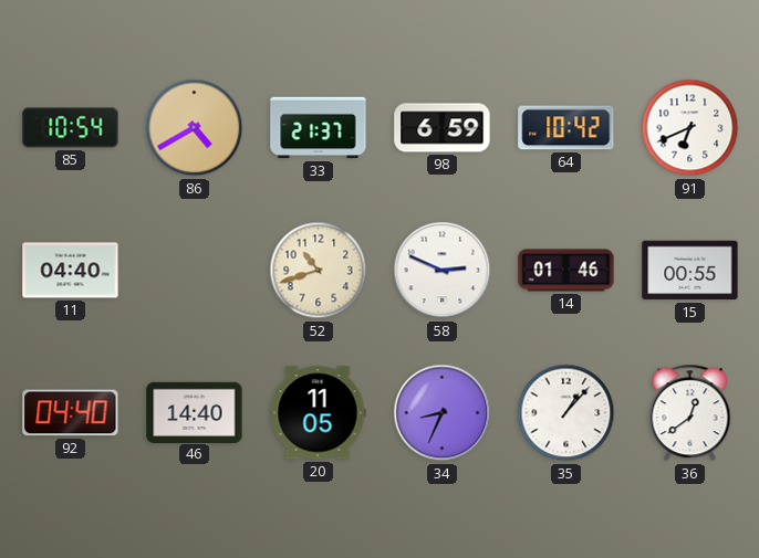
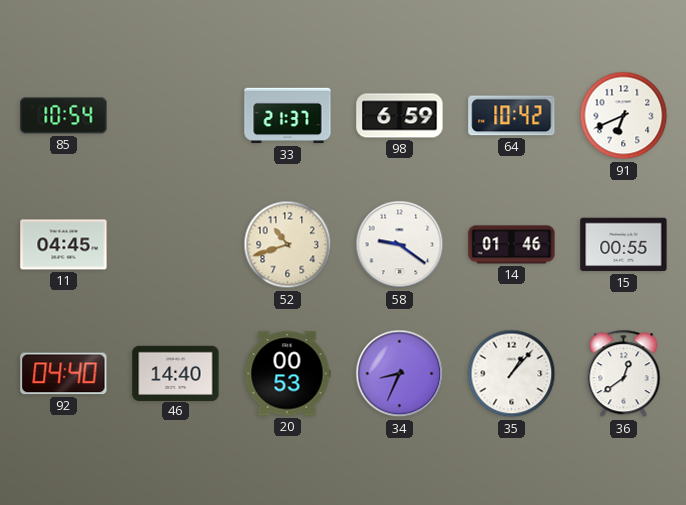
86: 4:40 -> none
11: 04:40 -> 04:45
58: 2:49 -> 9:21
20: 11:05 -> 00:53
